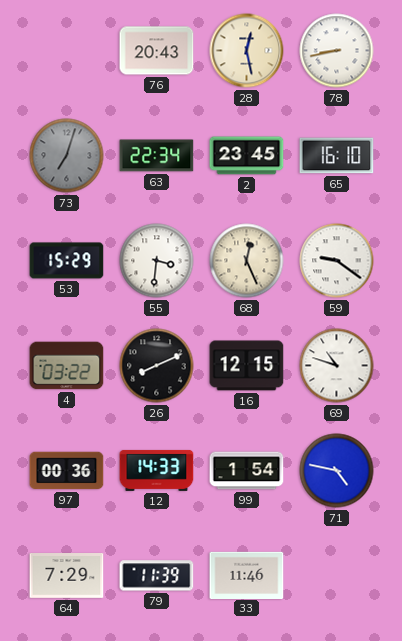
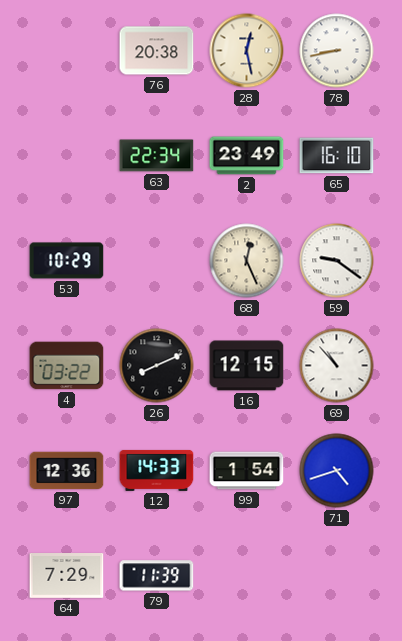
76: 20:43 -> 20:38
73: 7:03 -> none
2: 23:45 -> 23:49
53: 15:29 -> 10:29
55: 3:31 -> none
69: 10:48 -> 10:53
97: 00:36 -> 12:36
71: 4:47 -> 4:42
33: 11:46 -> none
